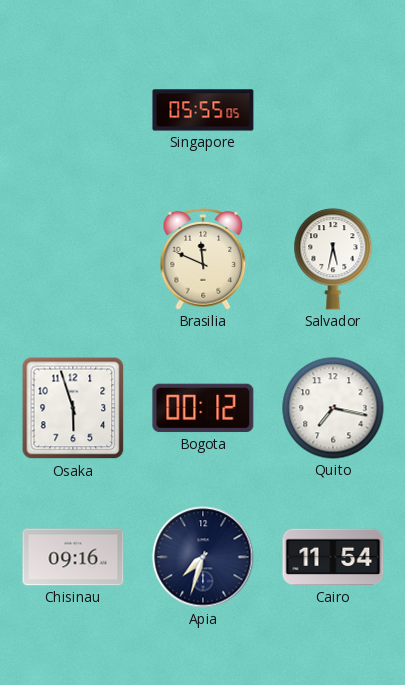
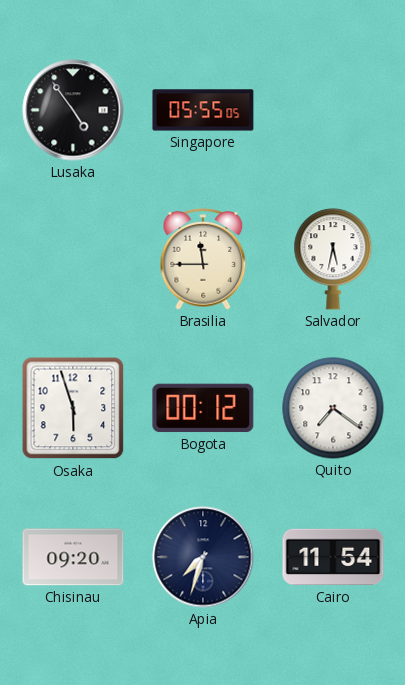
Lusaka: none -> 4:54
Brasilia: 11:49 -> 11:45
Quito: 7:17 -> 7:21
Chisinau: 09:16 -> 09:20
